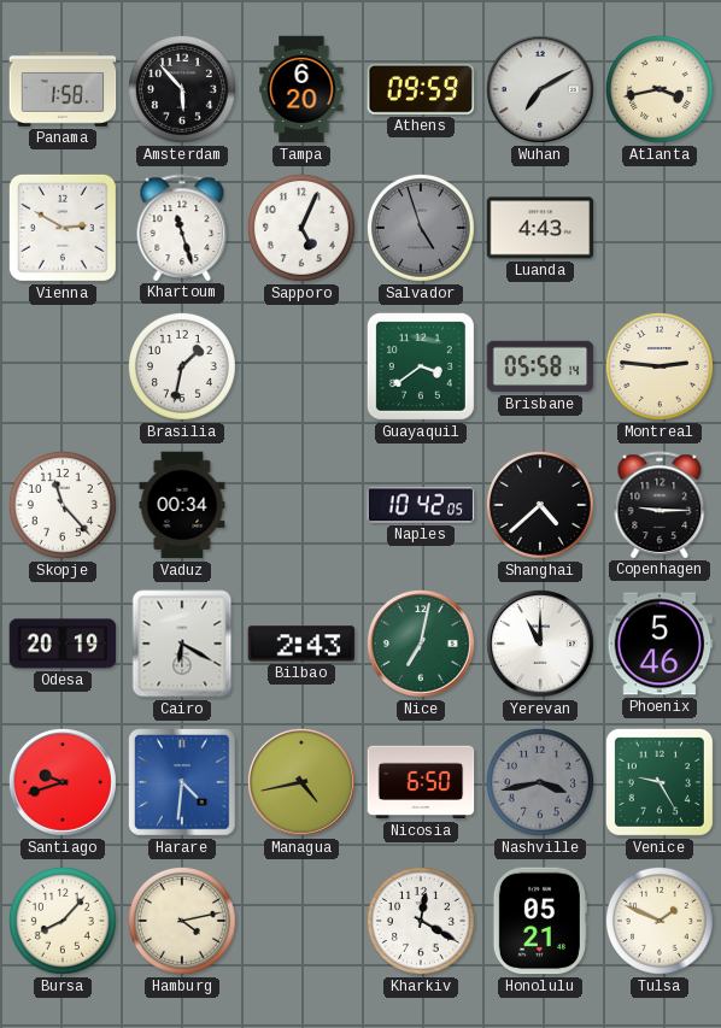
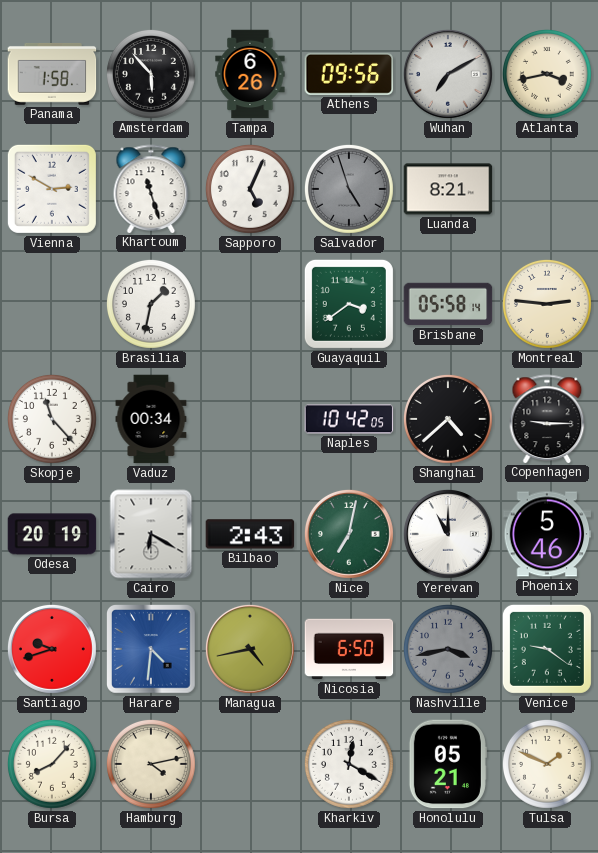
Tampa: 6:20 -> 6:26
Athens: 09:59 -> 09:56
Luanda: 4:43 -> 8:21
Venice: 9:25 -> 9:21
